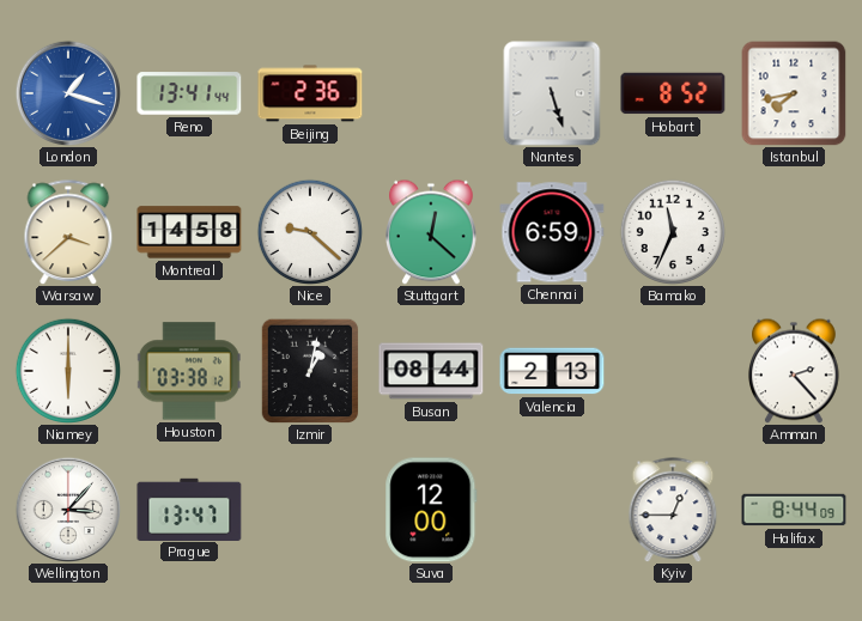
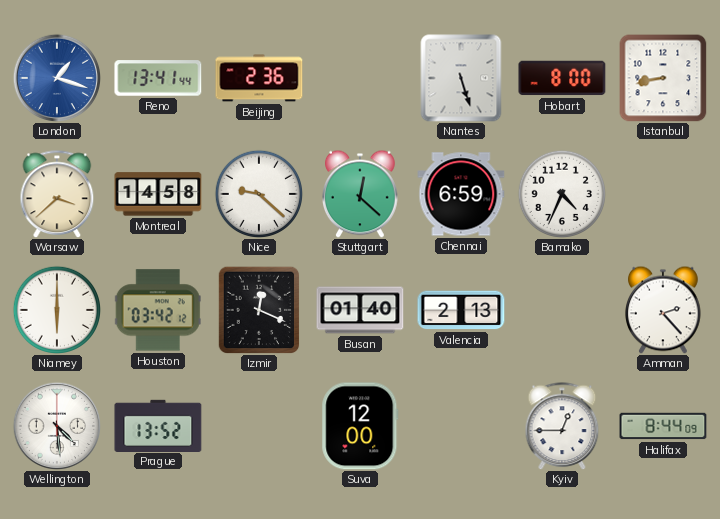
Hobart: 8:52 -> 8:00
Istanbul: 7:43 -> 8:43
Bamako: 11:34 -> 4:34
Houston: 03:38 -> 03:42
Izmir: 1:02 -> 12:19
Busan: 08:44 -> 01:40
Wellington: 3:07 -> 4:29
Prague: 13:47 -> 13:52
